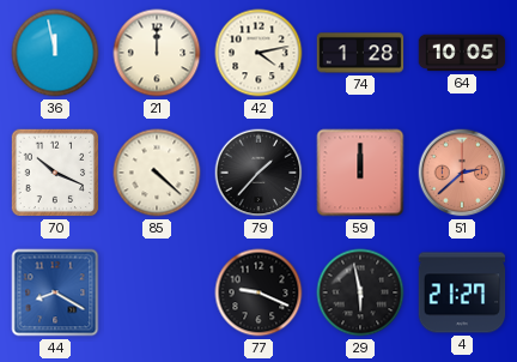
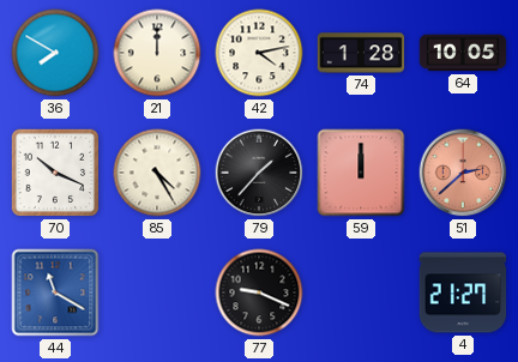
36: 11:58 -> 7:50
85: 4:22 -> 4:25
44: 8:20 -> 11:20
29: 5:58 -> none
